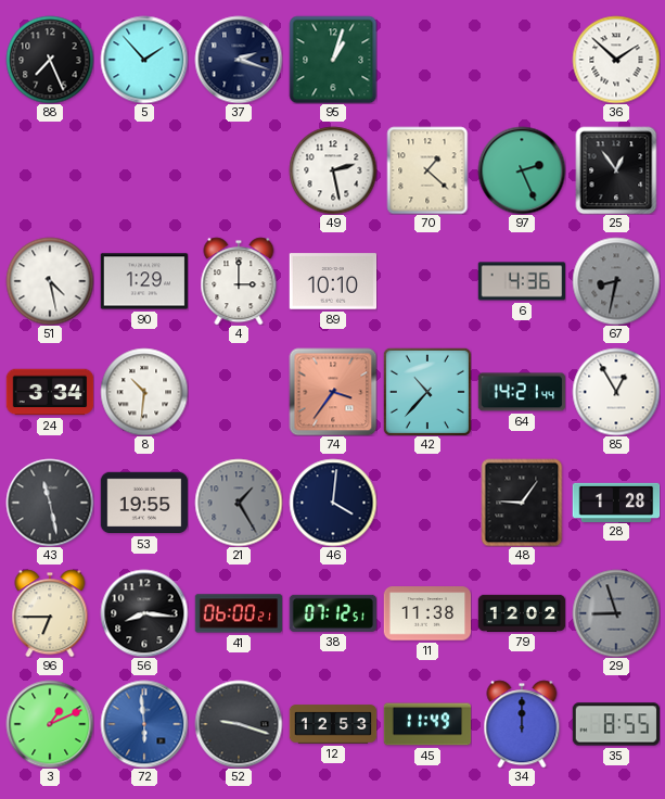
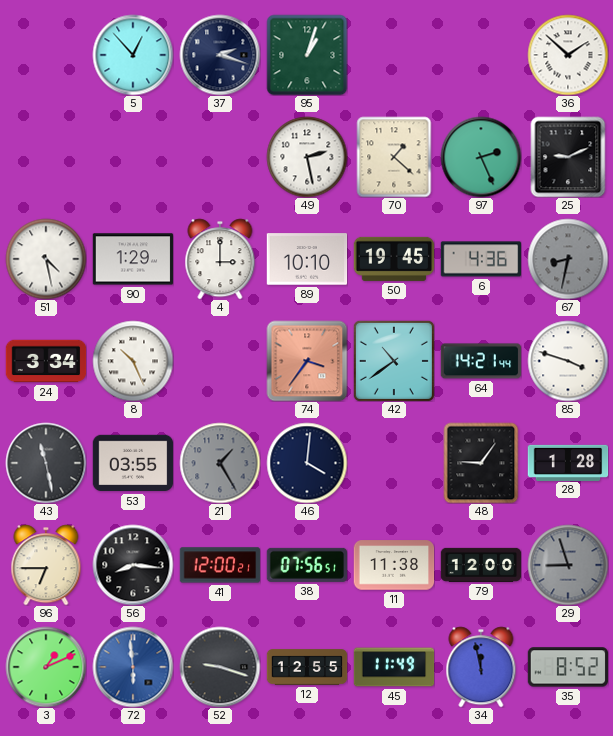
88: 7:26 -> none
5: 1:53 -> 12:53
25: 12:54 -> 9:11
50: none -> 19:45
8: 10:31 -> 10:26
42: 10:37 -> 10:39
85: 12:55 -> 3:48
53: 19:55 -> 03:55
41: 06:00 -> 12:00
38: 07:12 -> 07:56
79: 12:02 -> 12:00
12: 12:53 -> 12:55
34: 12:00 -> 11:58
35: 8:55 -> 8:52
